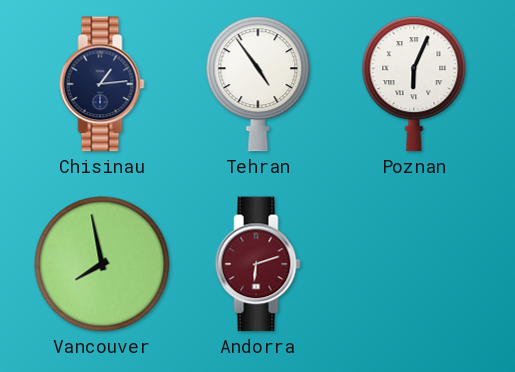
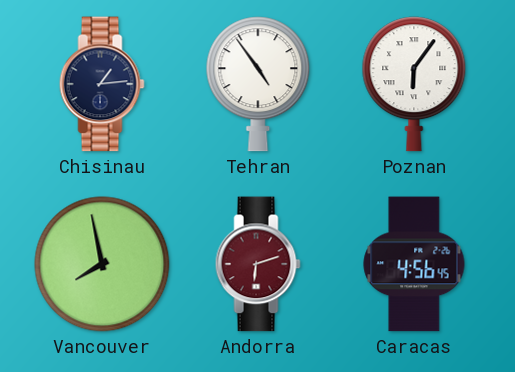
Poznan: 6:04 -> 6:06
Caracas: none -> 4:56
